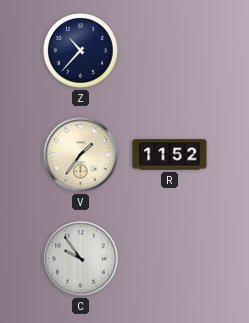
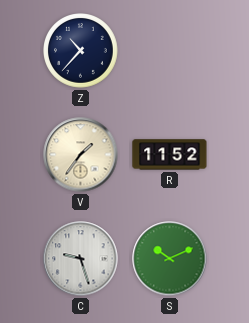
C: 9:54 -> 9:27
S: none -> 10:11
